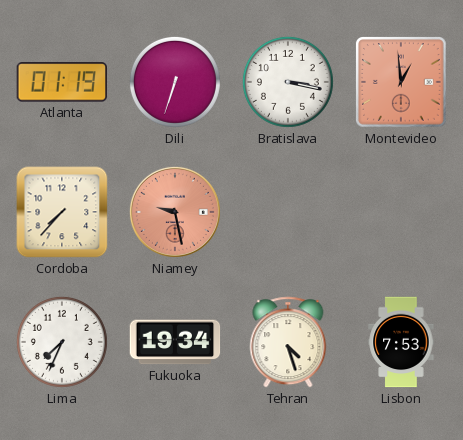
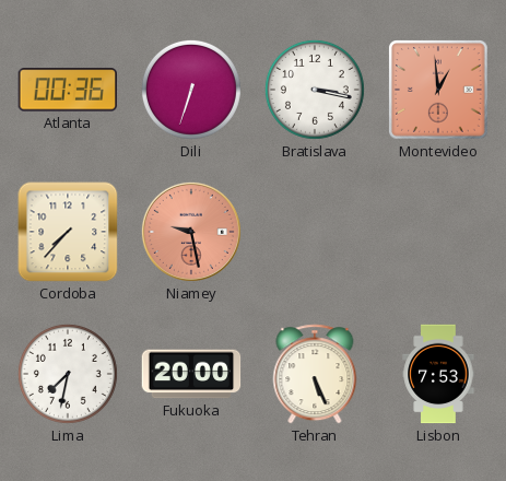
Atlanta: 01:19 -> 00:36
Lima: 7:34 -> 7:32
Fukuoka: 19:34 -> 20:00
Tehran: 4:27 -> 5:26
